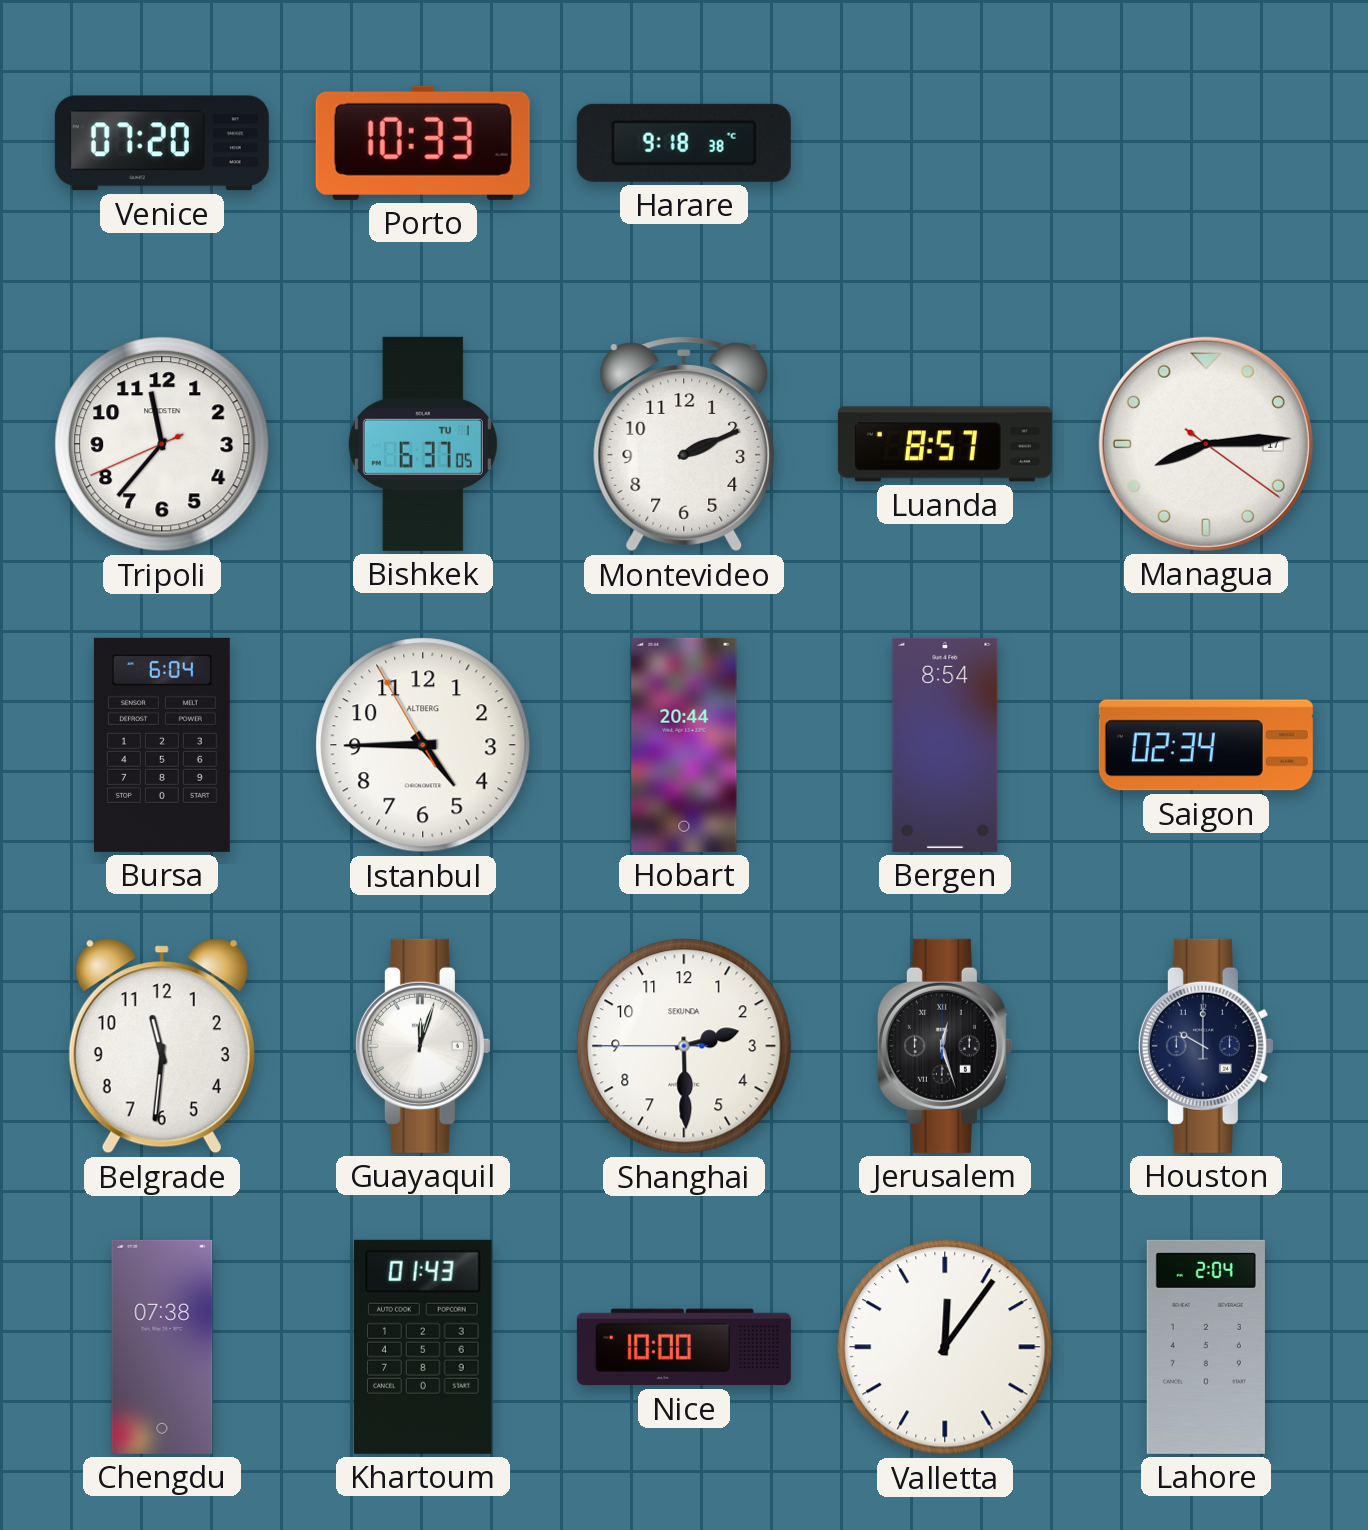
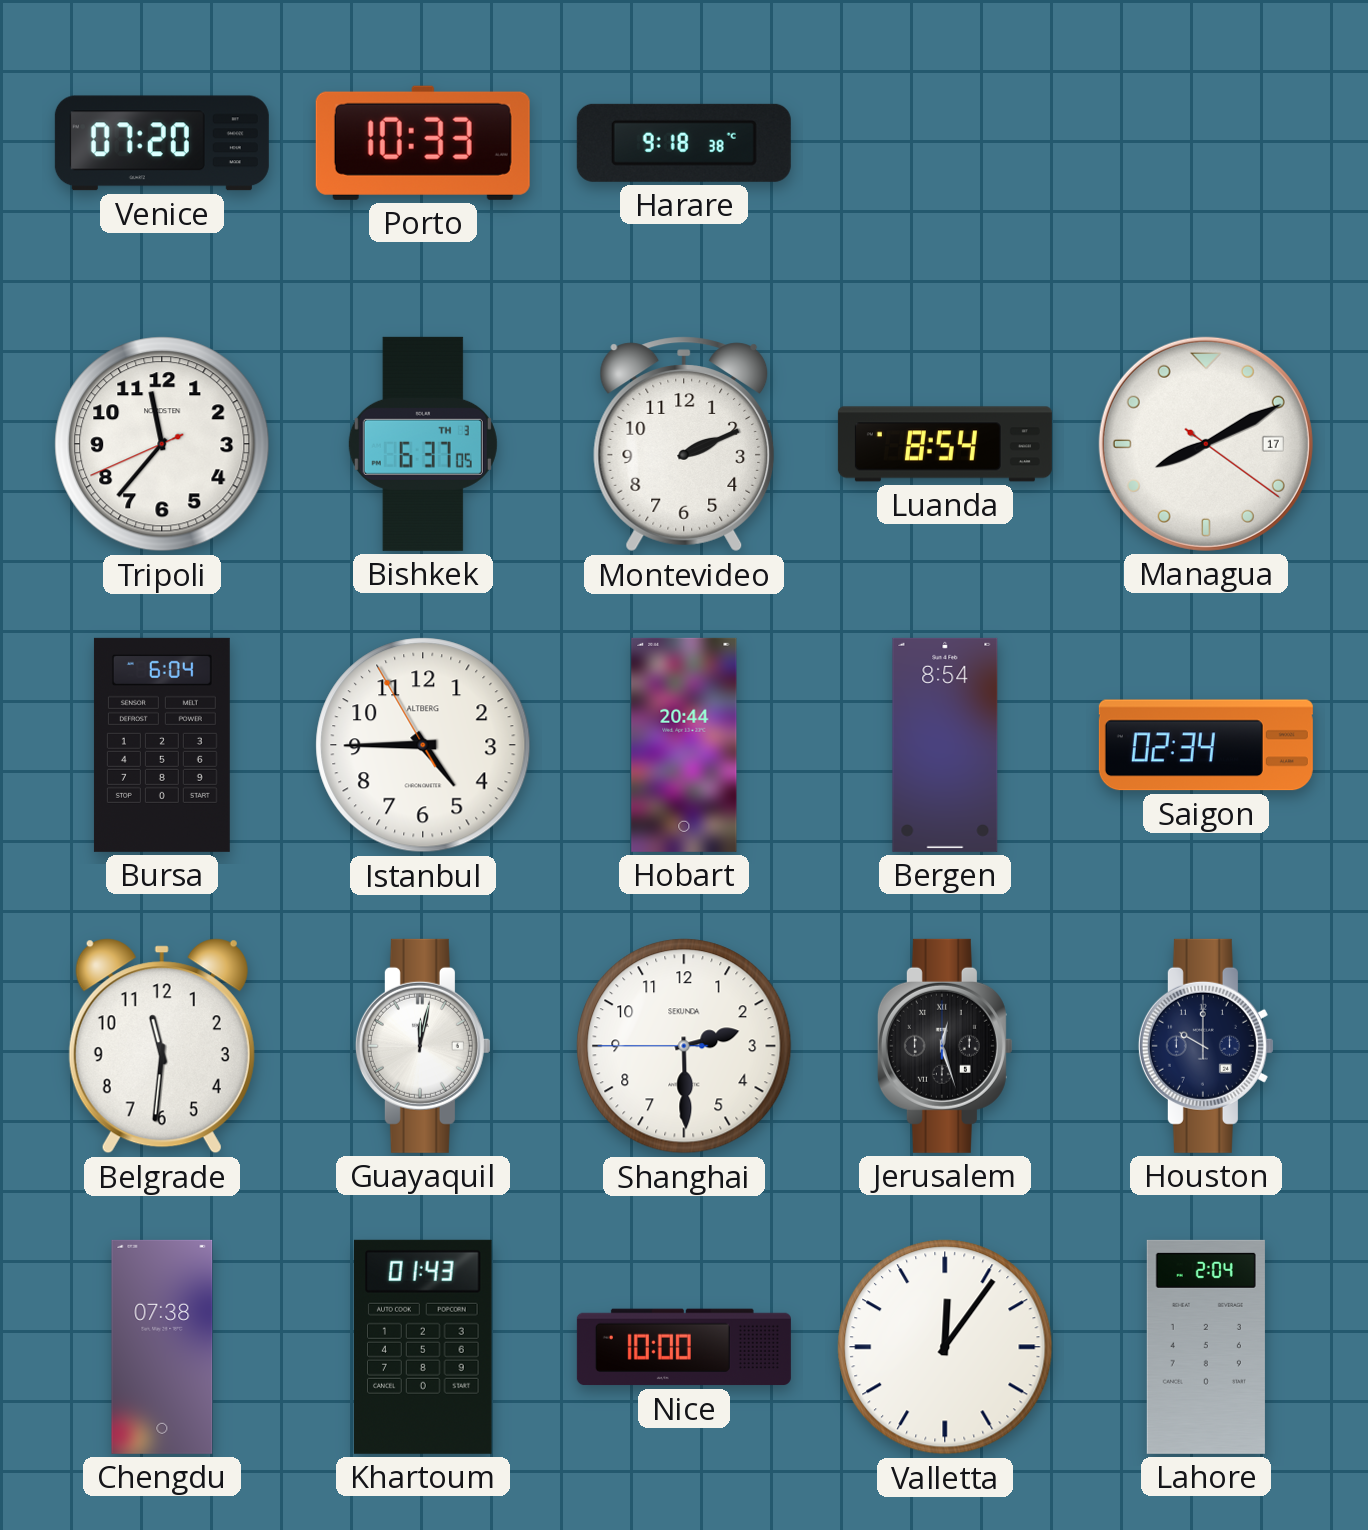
Bishkek date: TU 1 -> TH 3
Luanda: 8:57 -> 8:54
Managua: 8:14 -> 8:10
Guayaquil: 12:03 -> 12:02
